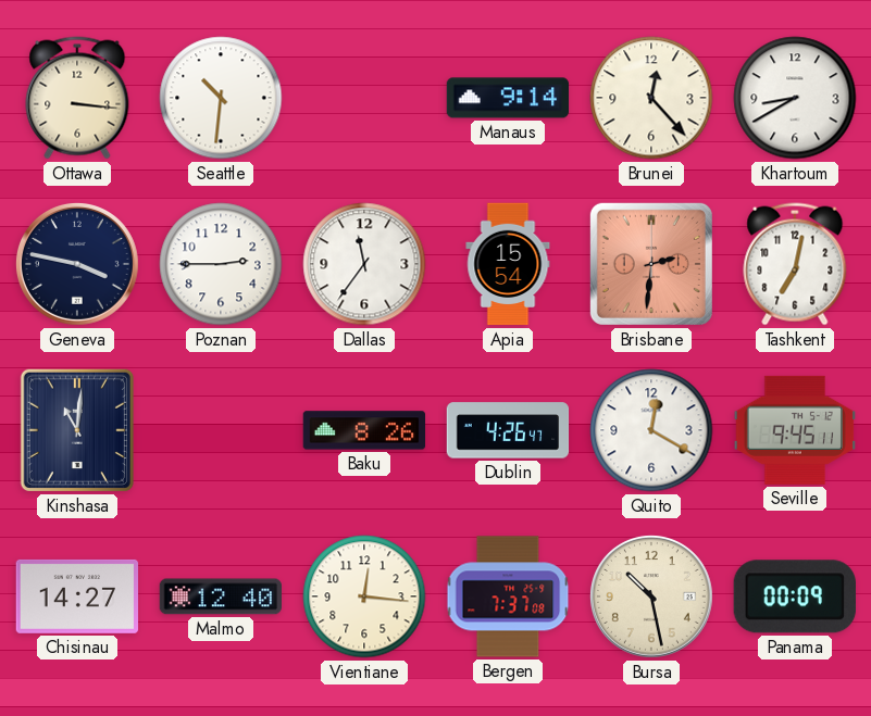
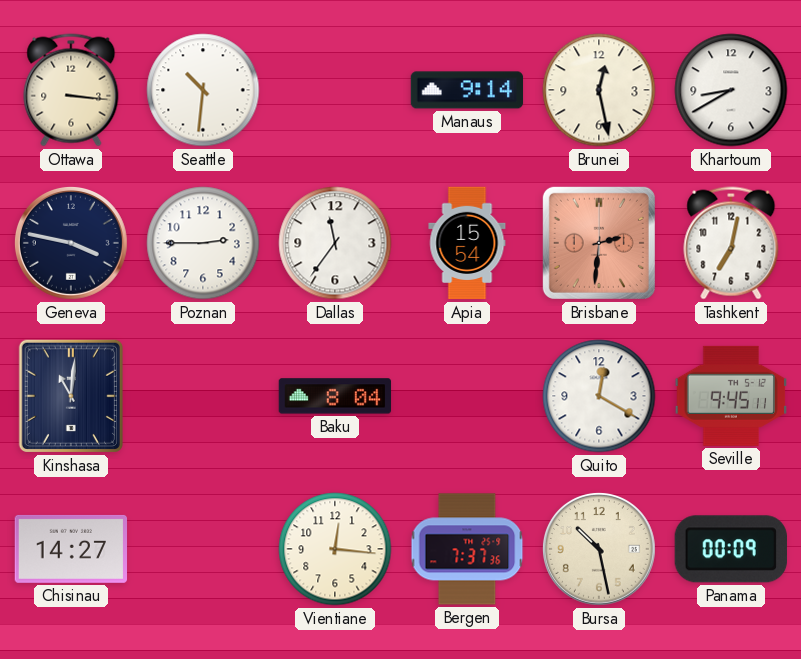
Brunei: 12:23 -> 12:28
Baku: 8:26 -> 8:04
Dublin: 4:26 -> none
Malmo: 12:40 -> none
Bergen: 7:37:08 -> 7:37:36
